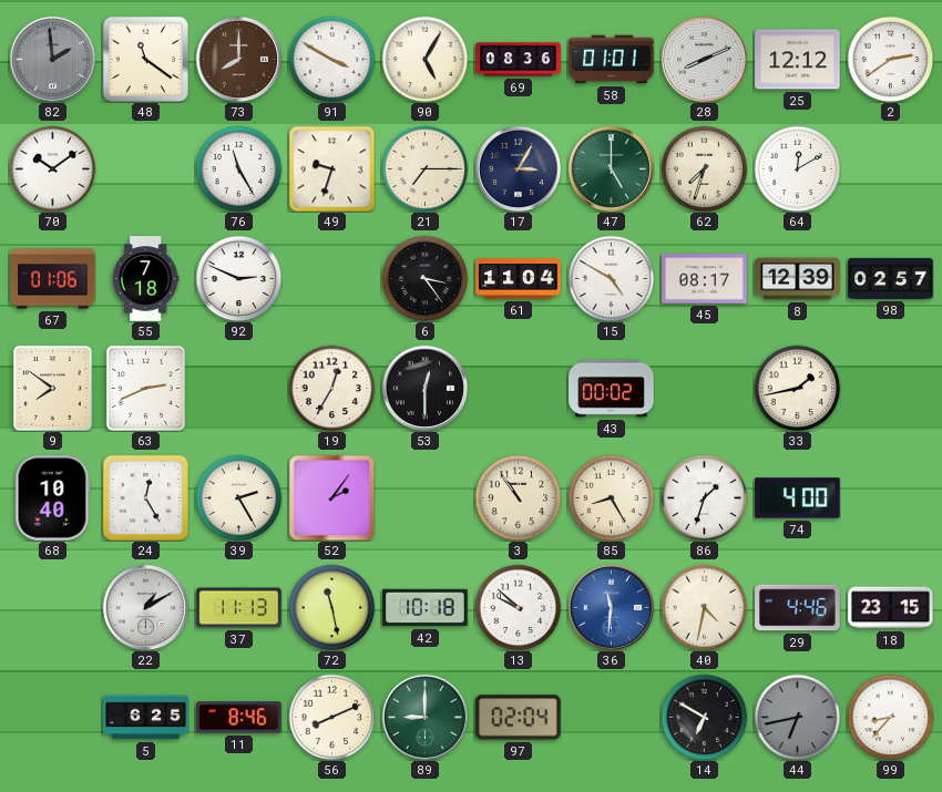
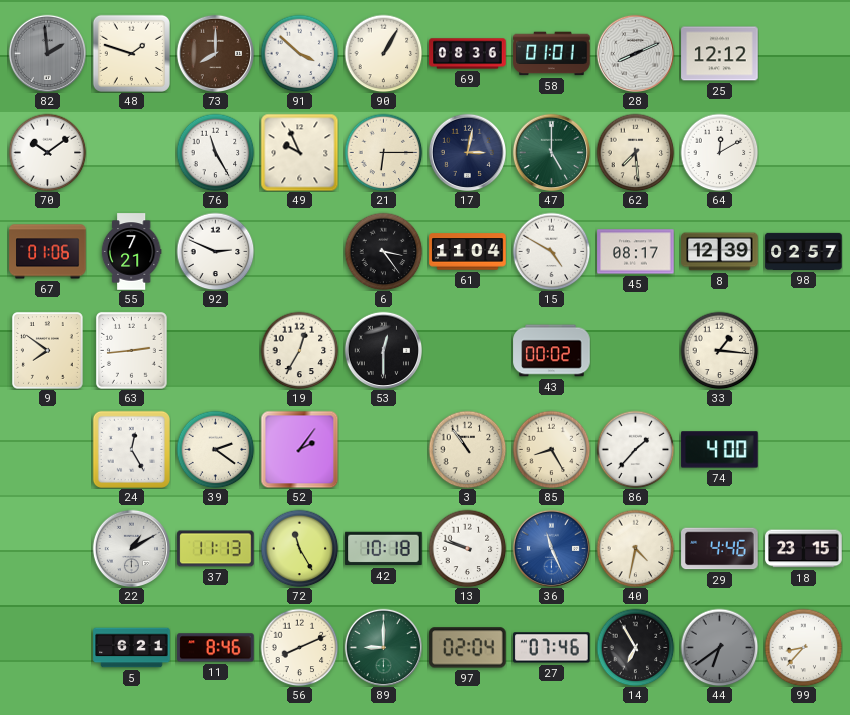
48: 11:21 -> 1:48
91: 3:50 -> 3:52
90: 5:05 -> 1:05
2: 2:39 -> none
49: 9:33 -> 9:56
21: 7:15 -> 6:15
17: 3:05 -> 3:02
62: 7:33 -> 7:29
55: 7:18 -> 7:21
63: 2:41 -> 2:44
33: 1:43 -> 1:16
68: 10:40 -> none
39: 2:25 -> 2:21
86: 1:33 -> 1:37
72: 11:28 -> 11:25
13: 9:52 -> 9:48
36: 11:31 -> 11:26
5: 6:25 -> 6:21
27: none -> 07:46
14: 6:50 -> 6:55
44: 6:43 -> 6:39
